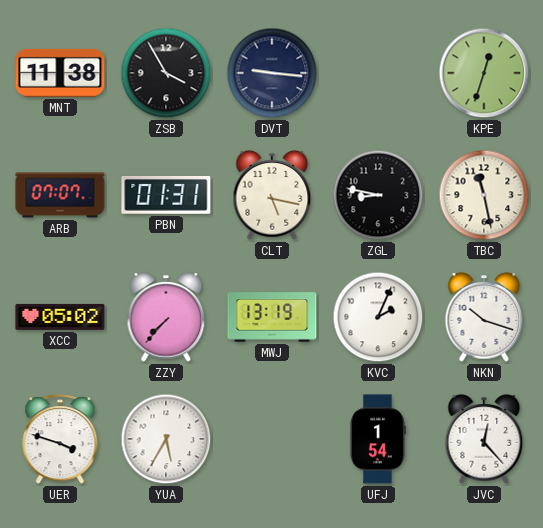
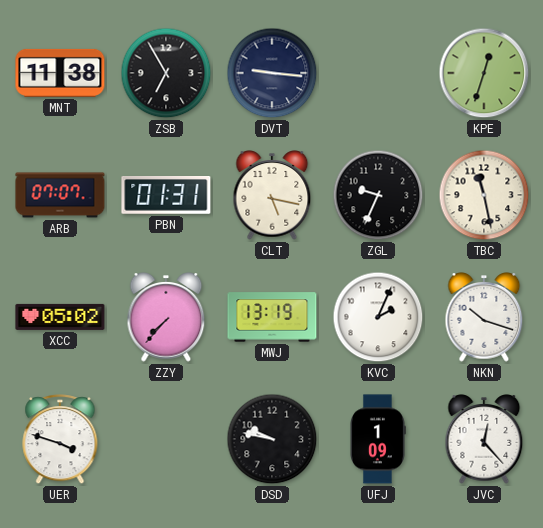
ZSB: 3:55 -> 6:55
ZGL: 8:47 -> 9:34
YUA: 5:35 -> none
DSD: none -> 9:47
UFJ: 1:54 -> 1:09
